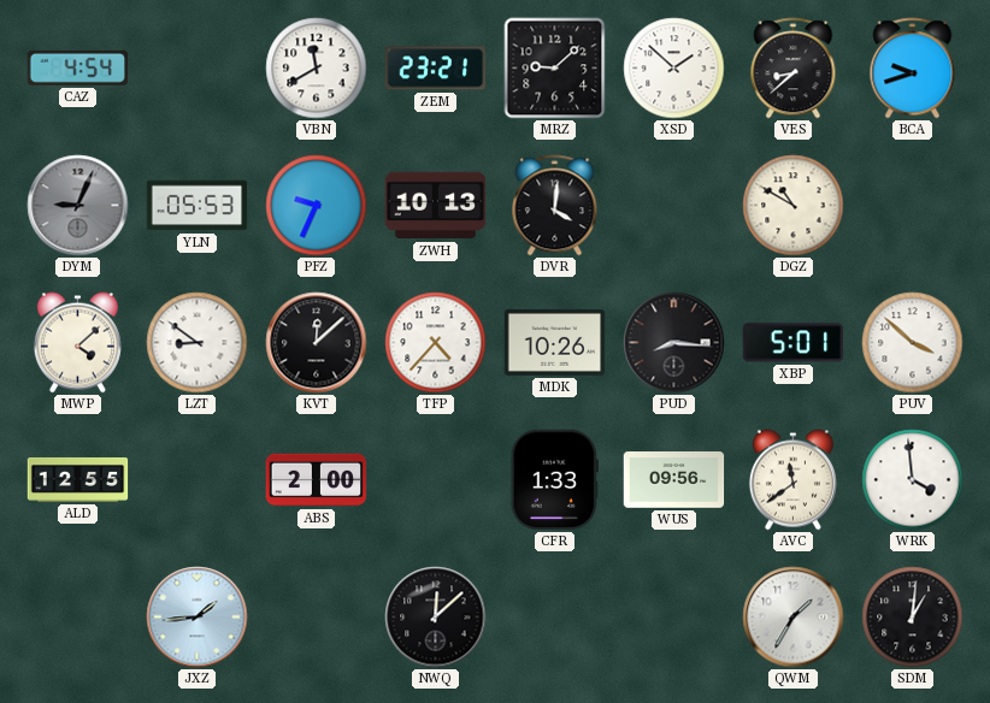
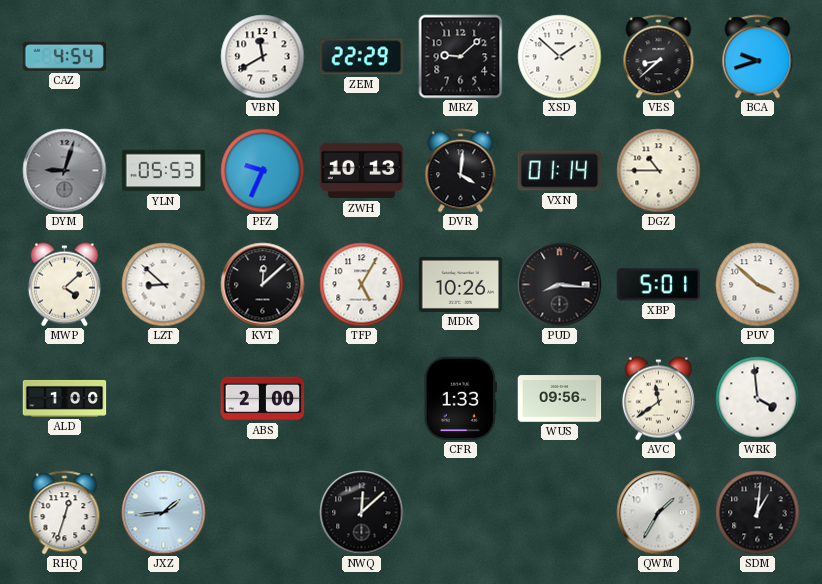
ZEM: 23:21 -> 22:29
DYM: 9:04 -> 9:03
VXN: none -> 01:14
DGZ: 10:50 -> 10:45
LZT: 8:51 -> 8:52
TFP: 4:37 -> 5:05
ALD: 12:55 -> 1:00
RHQ: none -> 12:33
